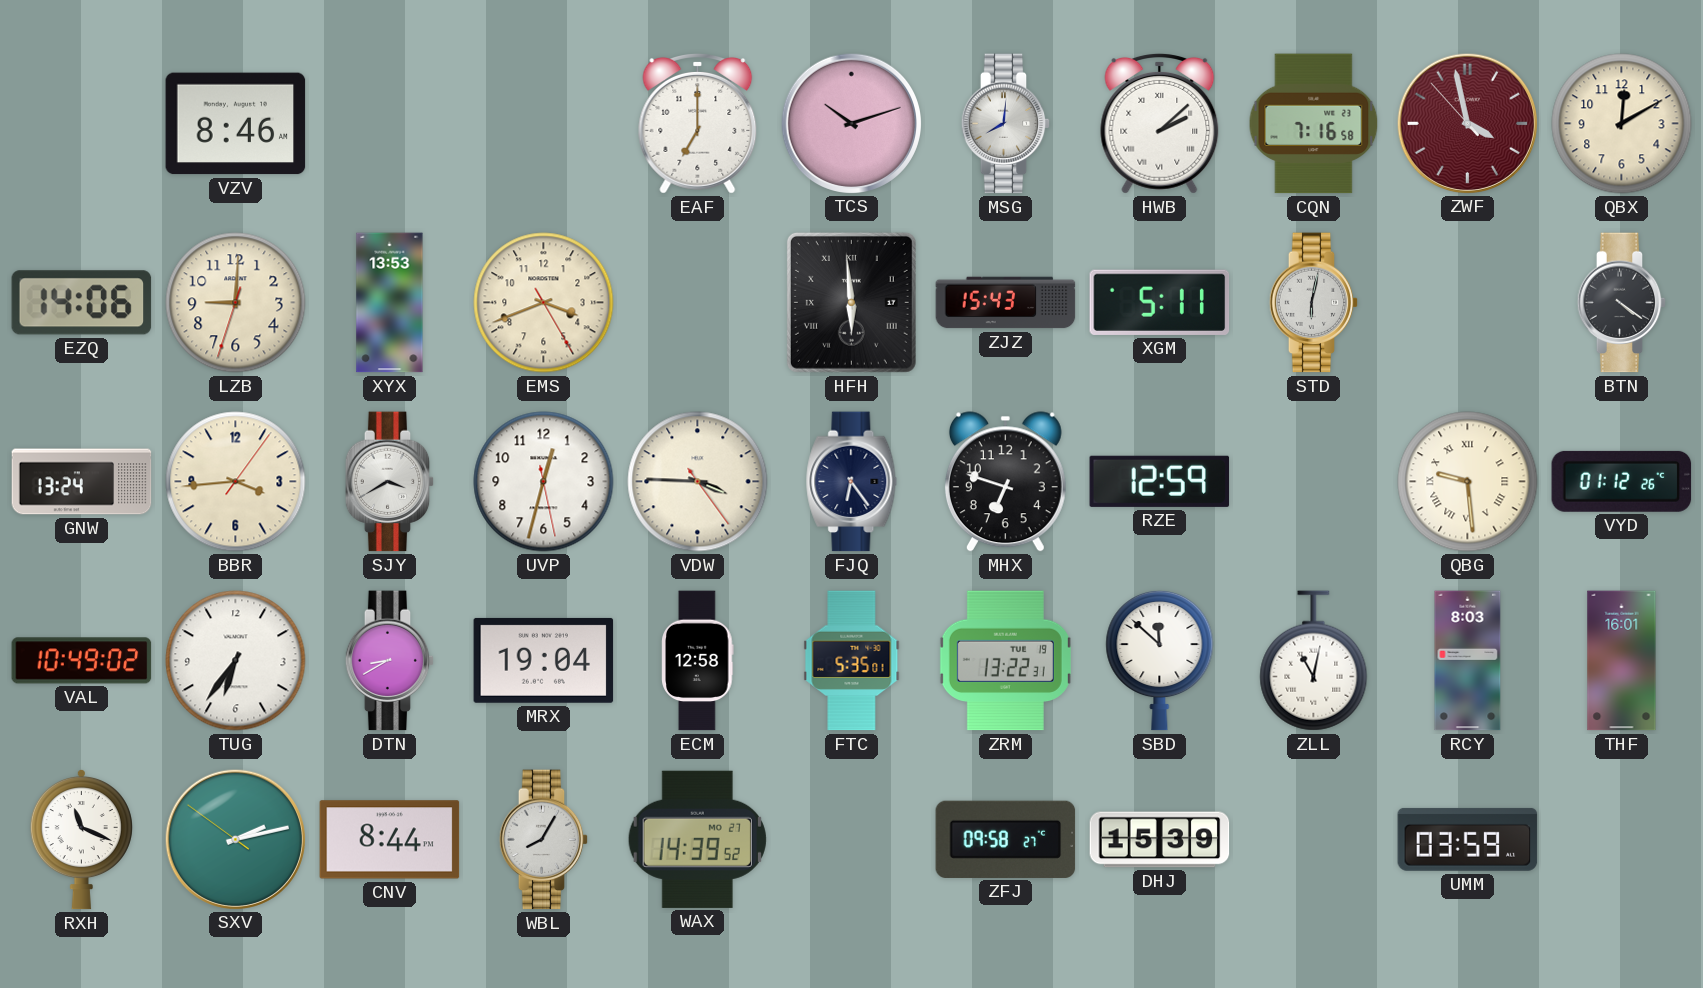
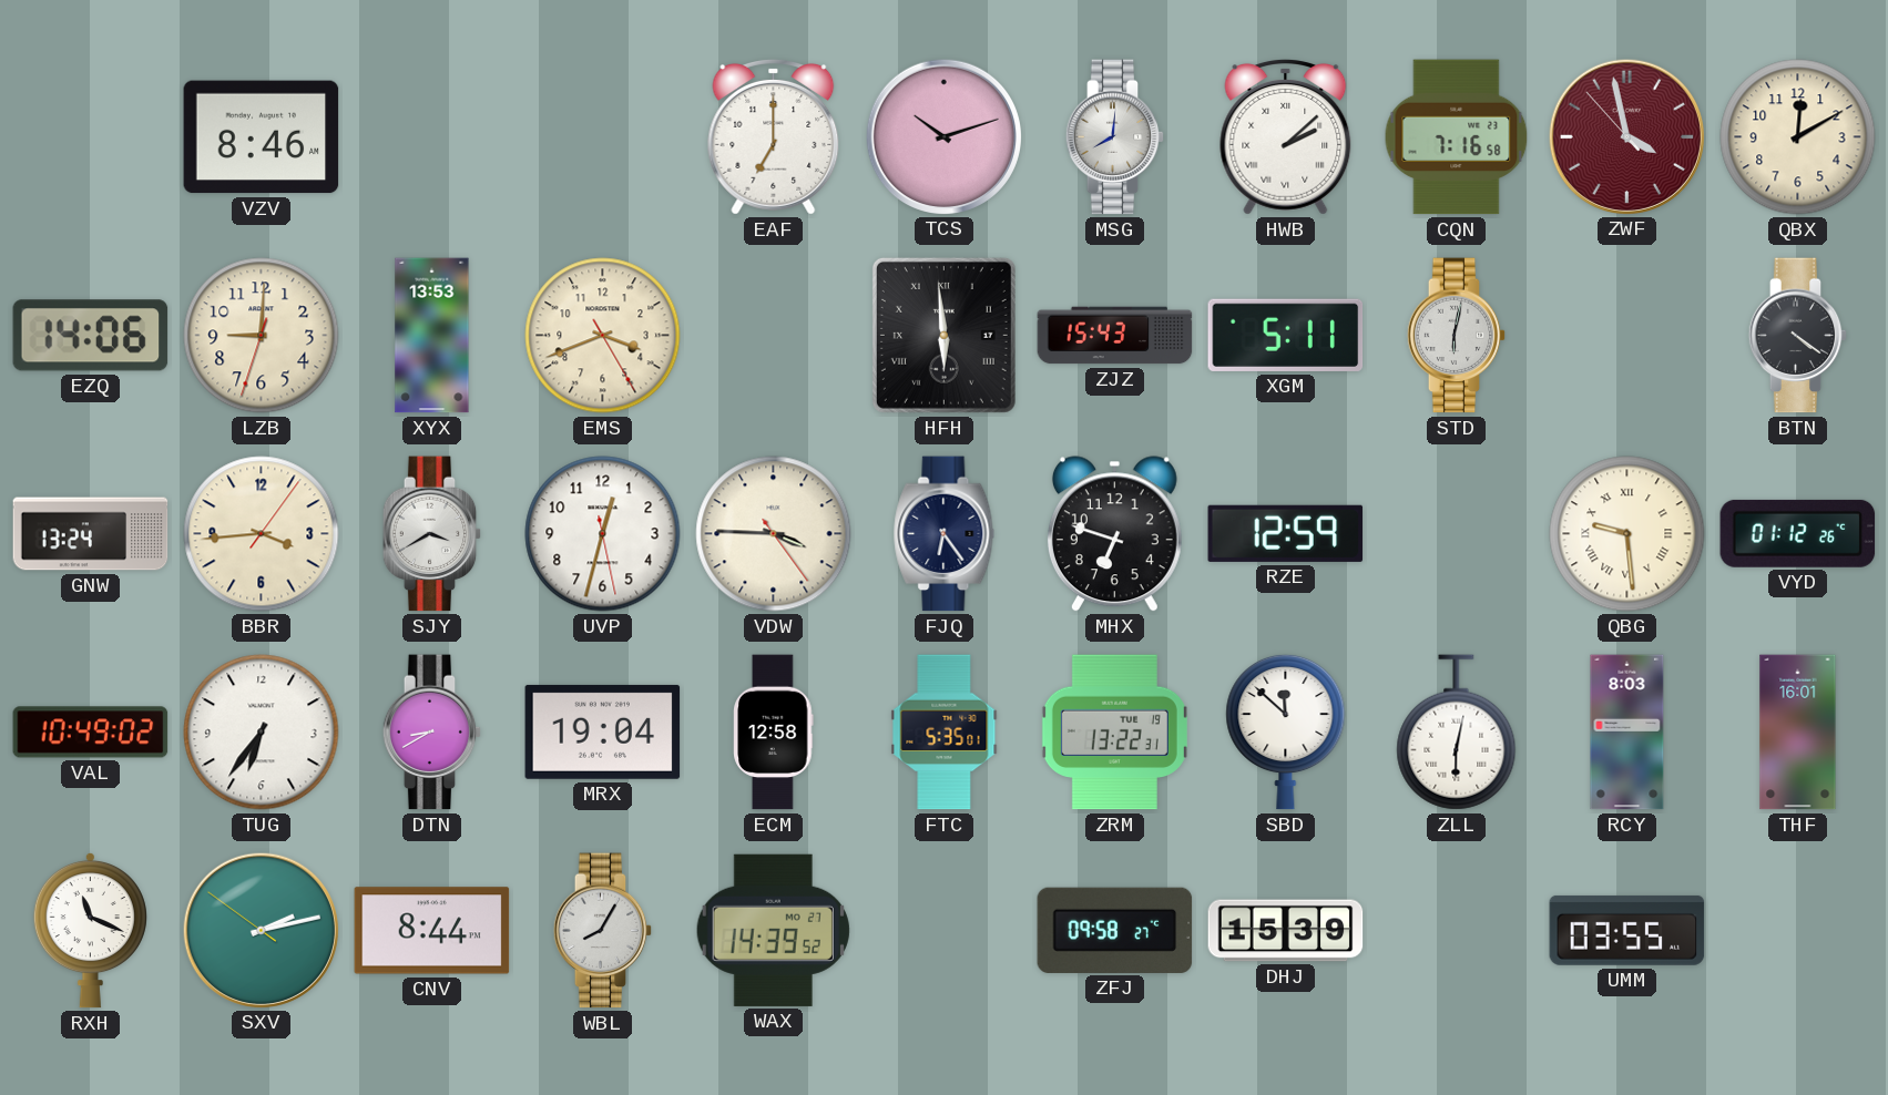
ZLL: 11:02 -> 6:02
UMM: 03:59 -> 03:55
